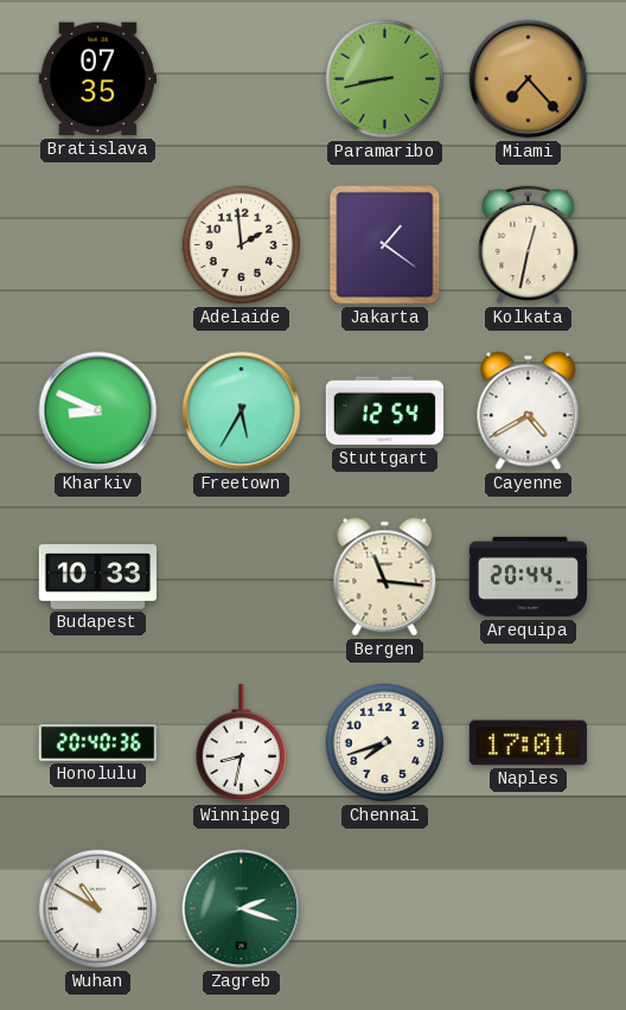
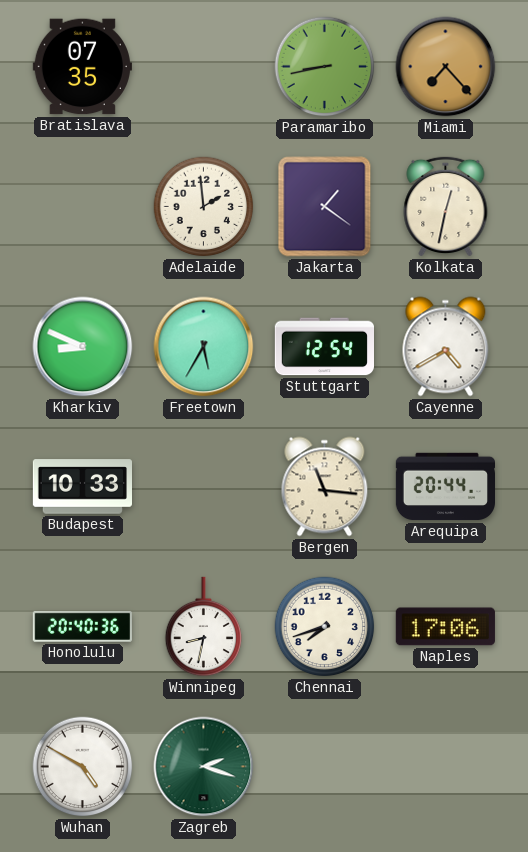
Naples: 17:01 -> 17:06
Wuhan: 10:50 -> 4:50
